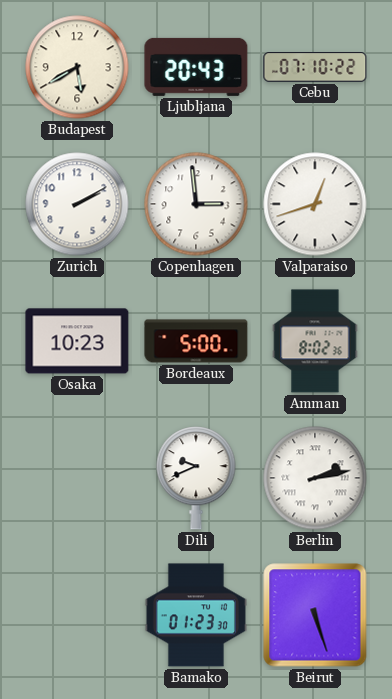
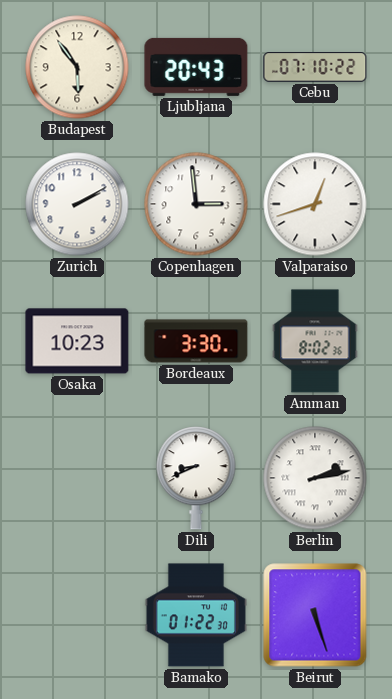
Budapest: 5:40 -> 5:54
Bordeaux: 5:00 -> 3:30
Dili: 9:41 -> 8:41
Bamako: 01:23 -> 01:22
